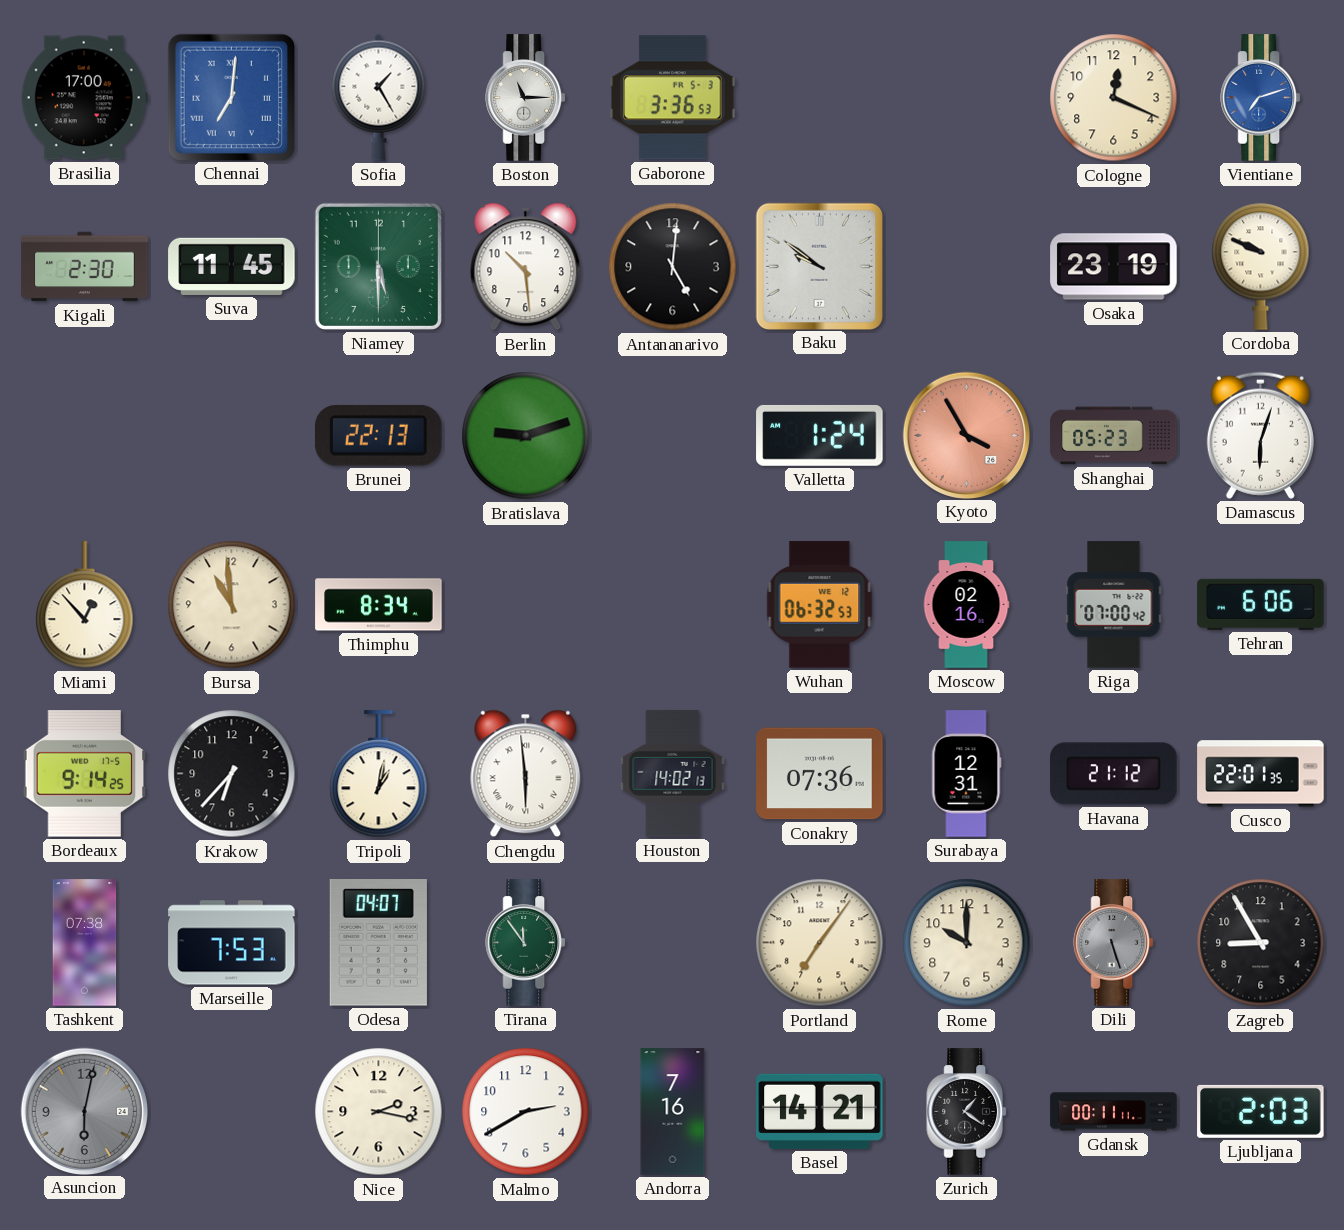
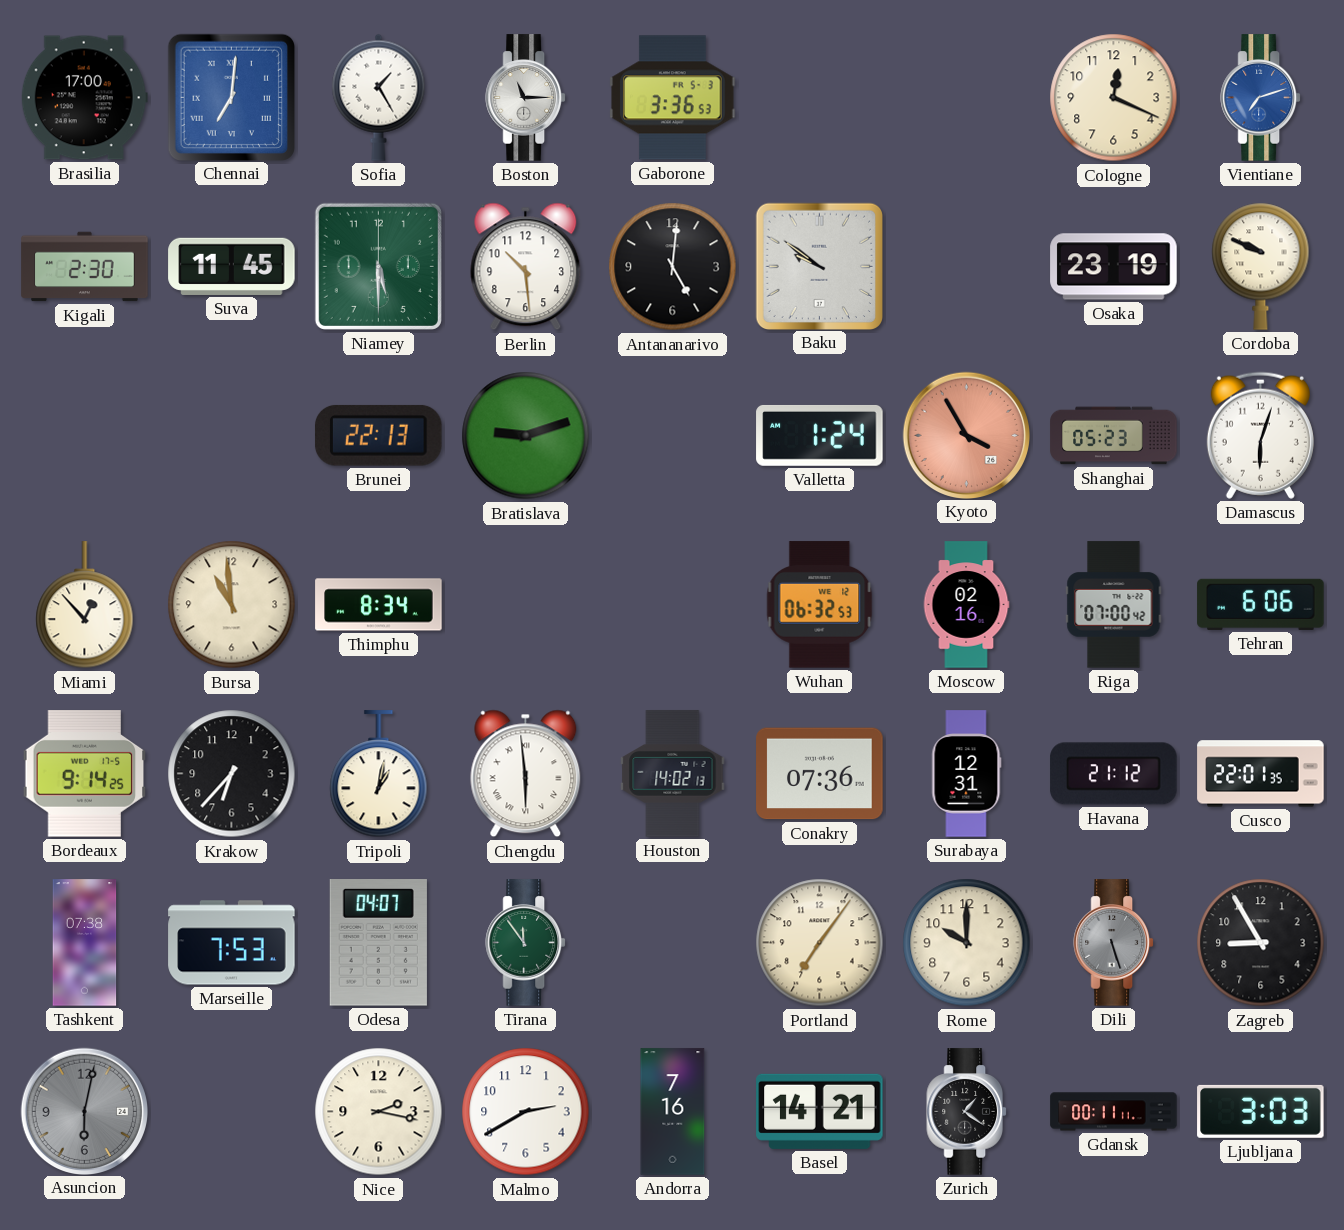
Ljubljana: 2:03 -> 3:03
